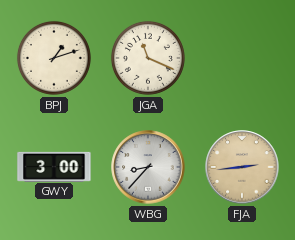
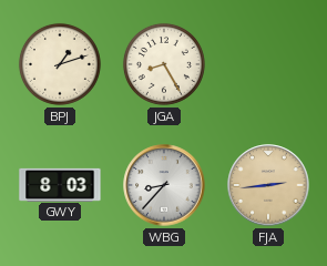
JGA: 11:19 -> 8:25
GWY: 3:00 -> 8:03
